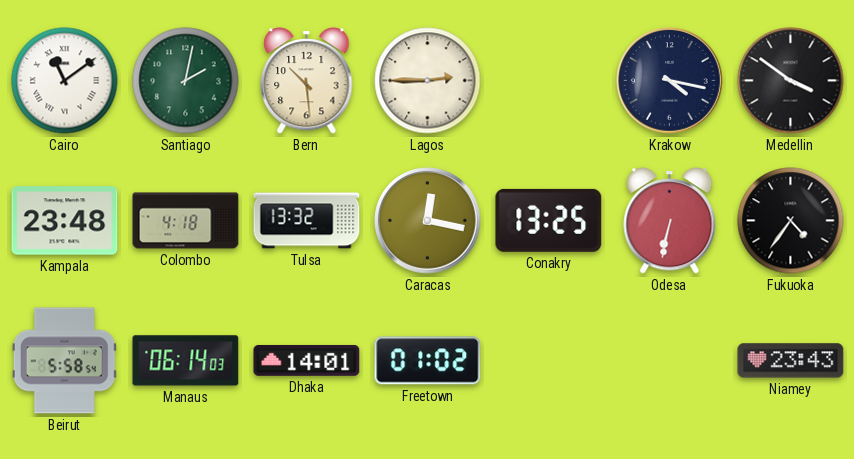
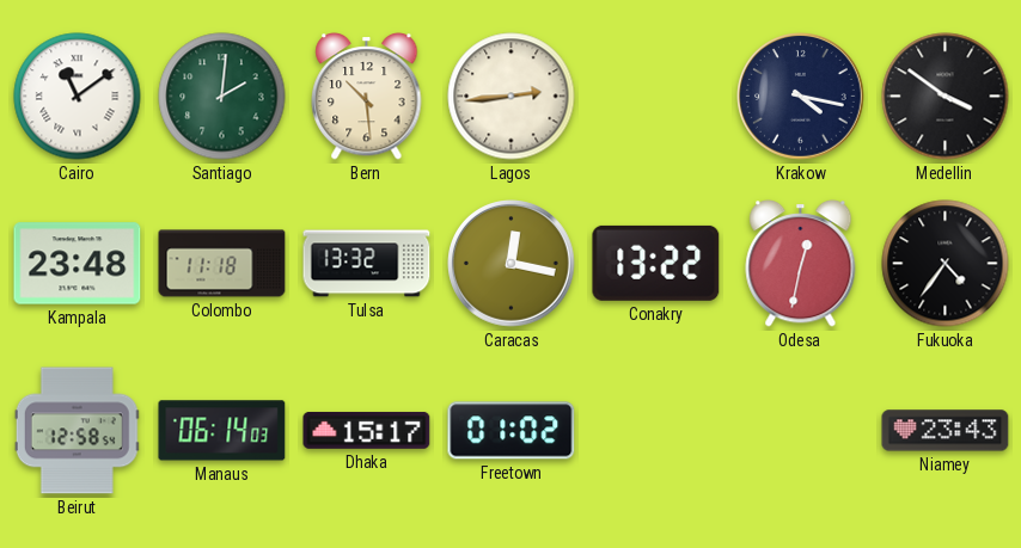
Santiago: 2:02 -> 2:01
Lagos: 2:45 -> 2:44
Colombo: 4:18 -> 11:18
Conakry: 13:25 -> 13:22
Odesa: 6:32 -> 12:32
Beirut: 5:58 -> 12:58
Dhaka: 14:01 -> 15:17
